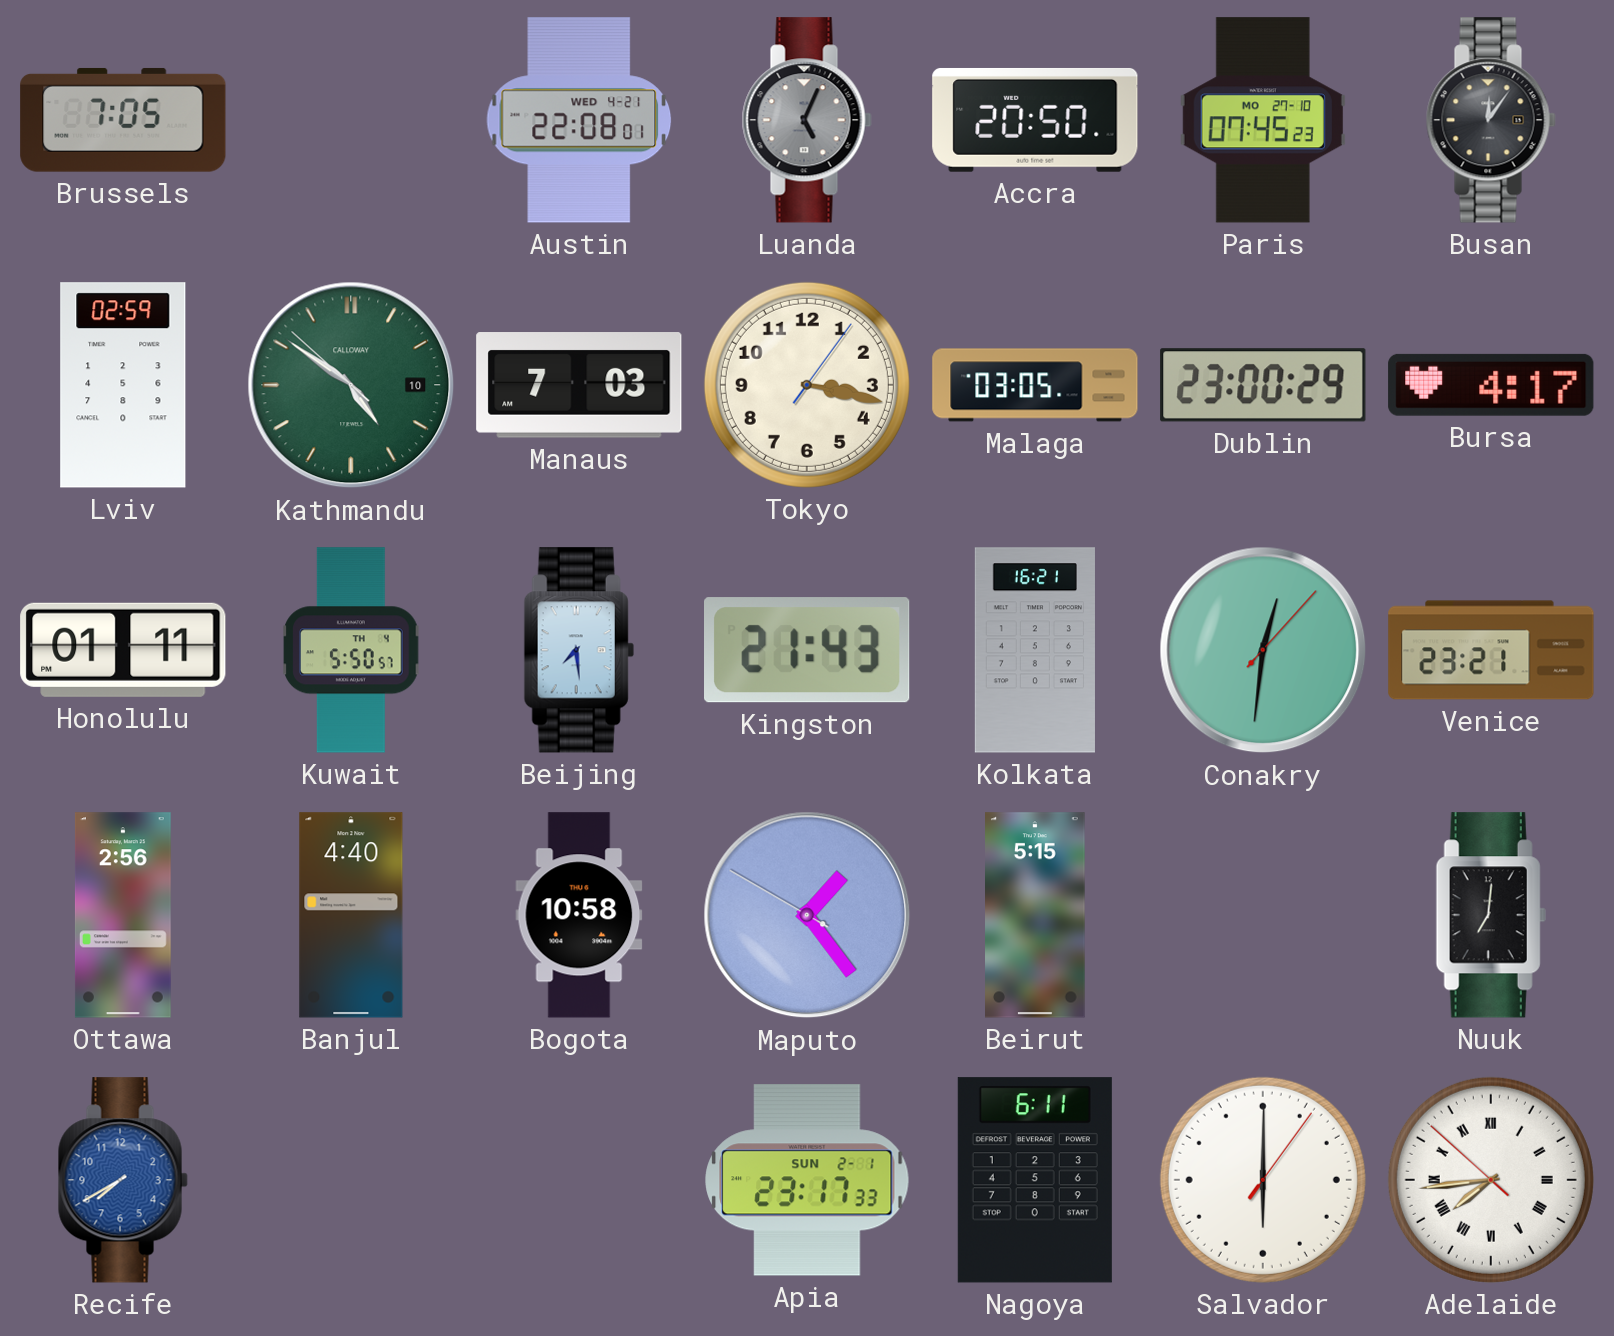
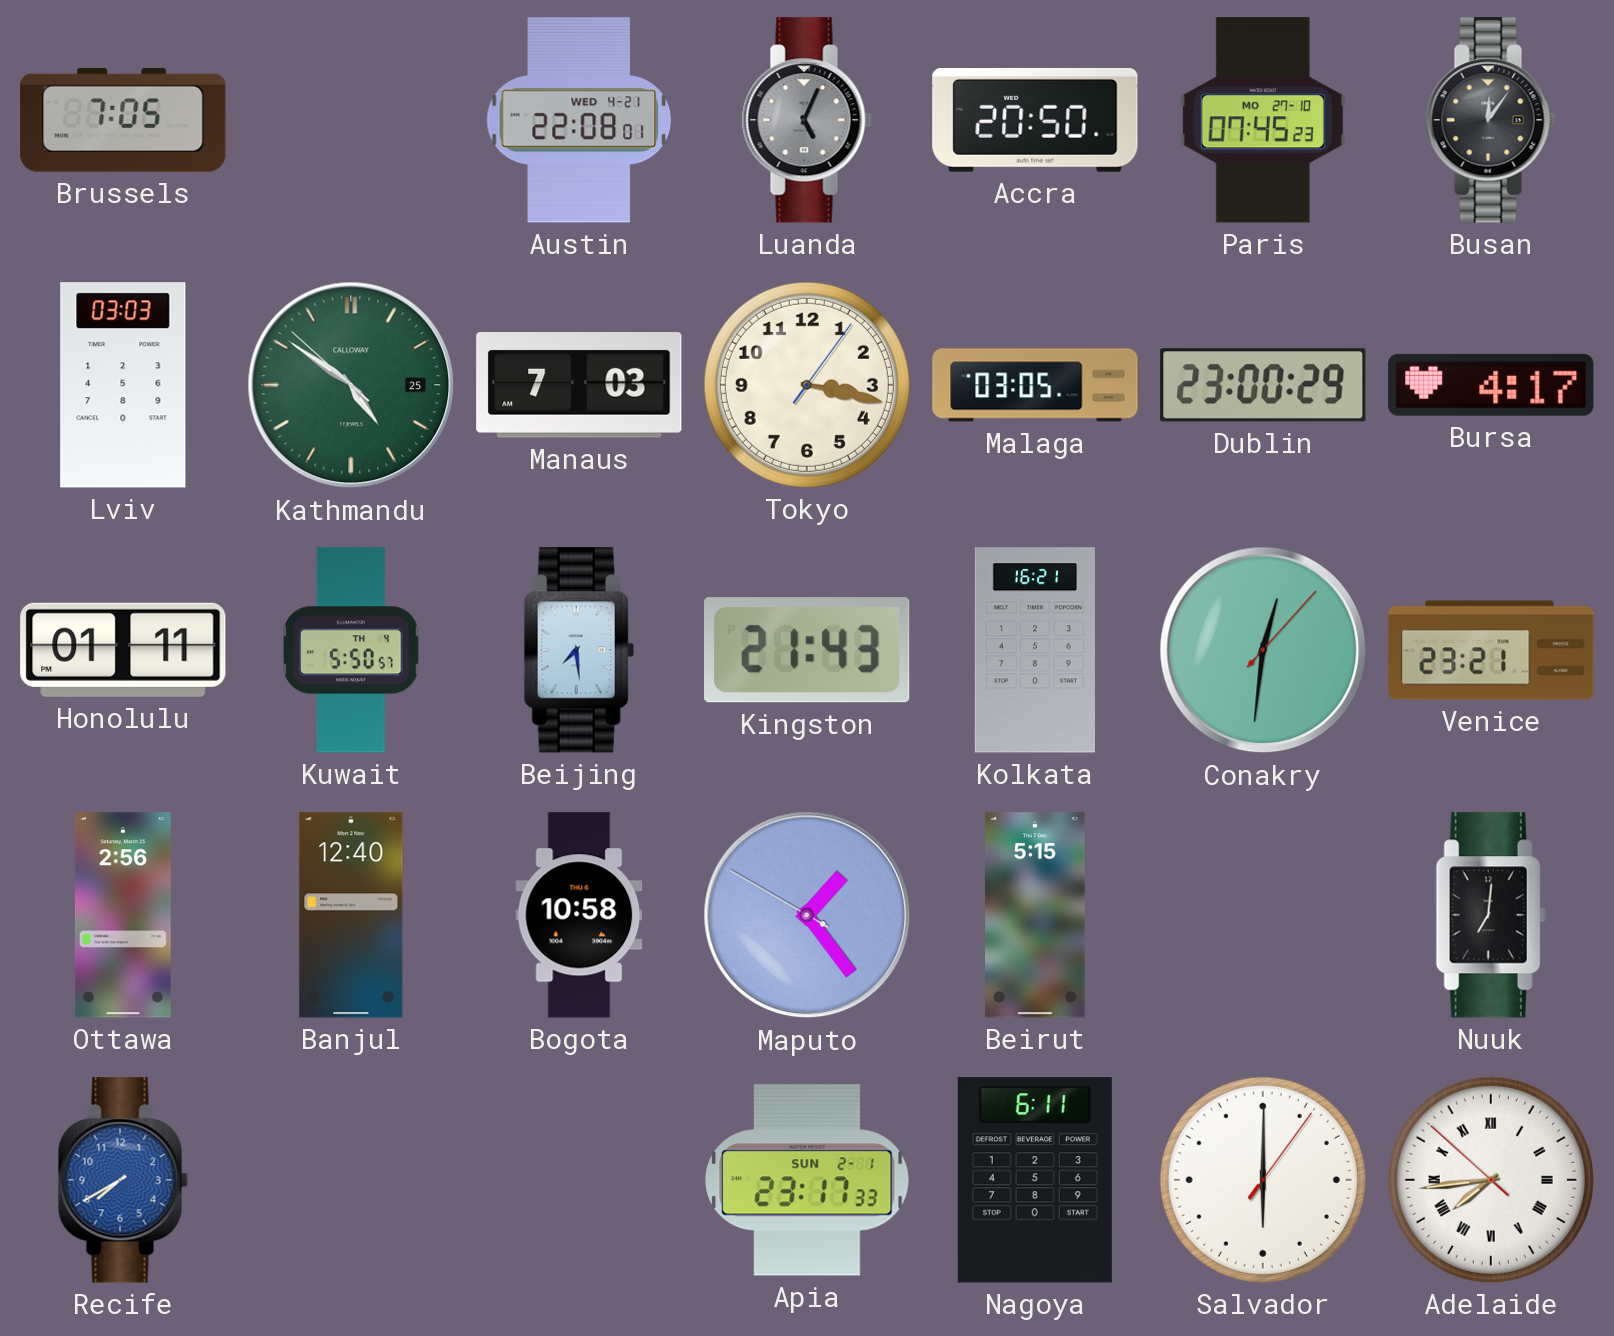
Lviv: 02:59 -> 03:03
Kathmandu date: 10 -> 25
Banjul: 4:40 -> 12:40
